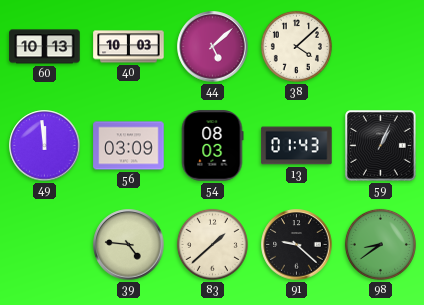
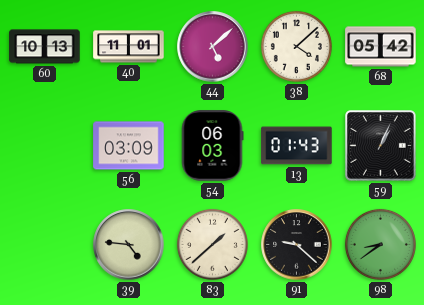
40: 10:03 -> 11:01
68: none -> 05:42
49: 11:59 -> none
54: 08:03 -> 06:03
